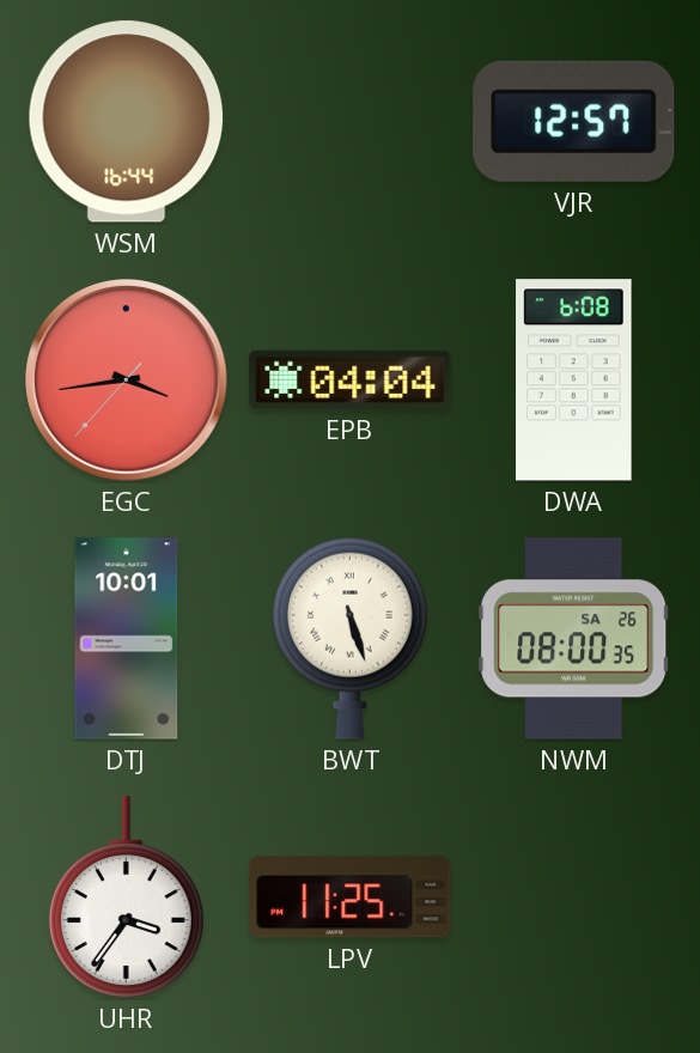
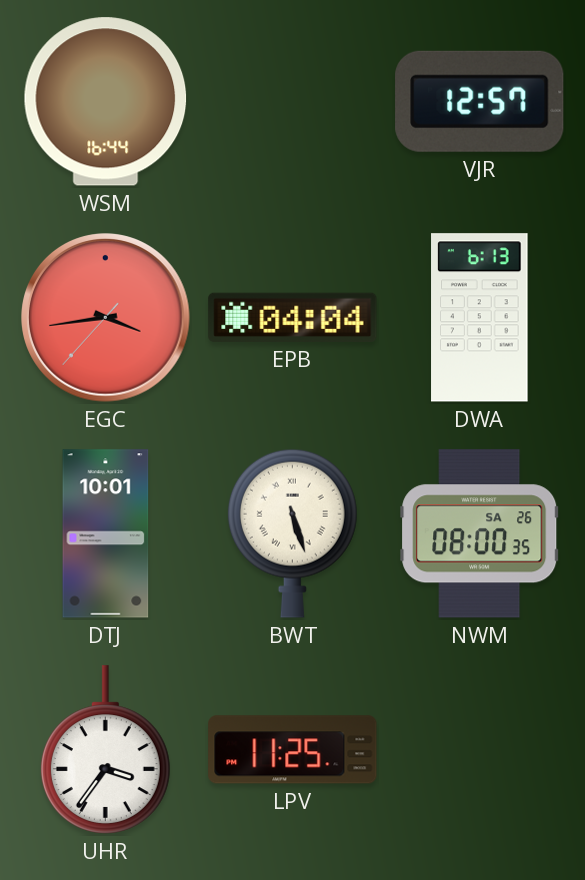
DWA: 6:08 -> 6:13
